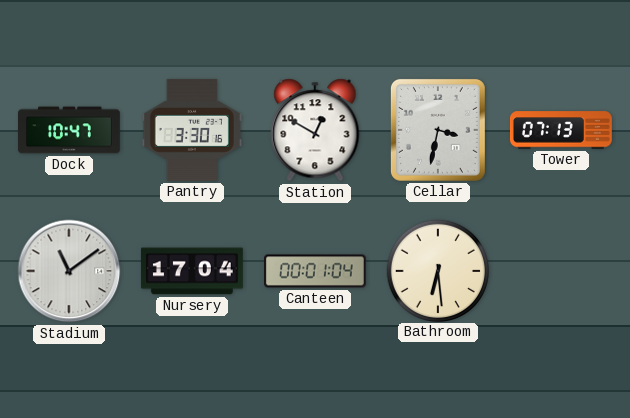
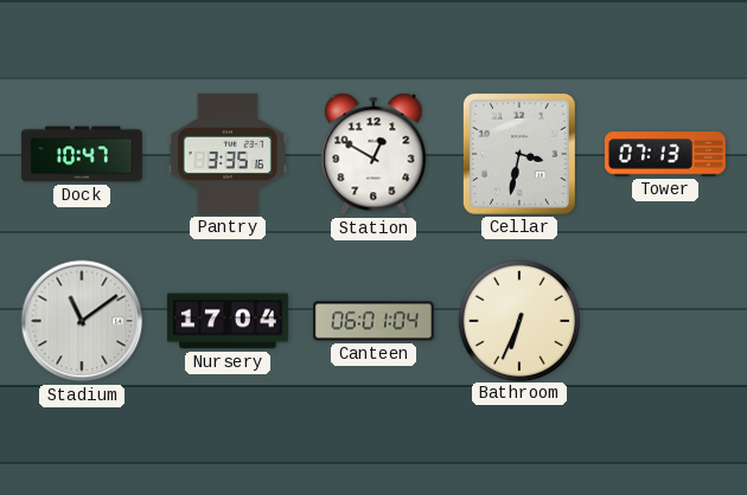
Pantry: 3:30 -> 3:35
Canteen: 00:01 -> 06:01
Bathroom: 6:29 -> 6:34
